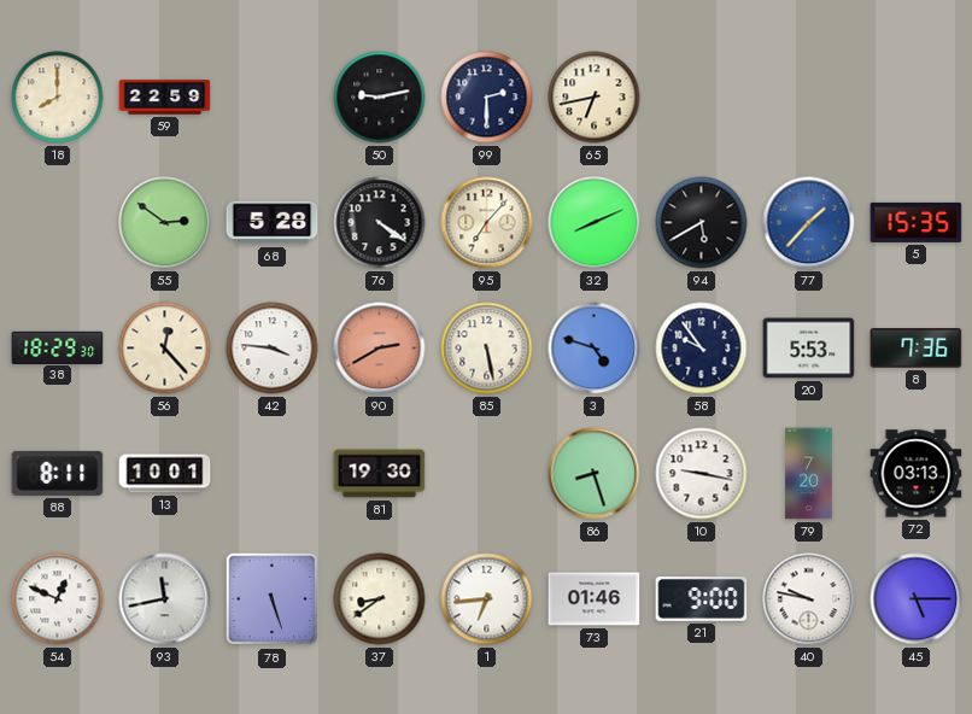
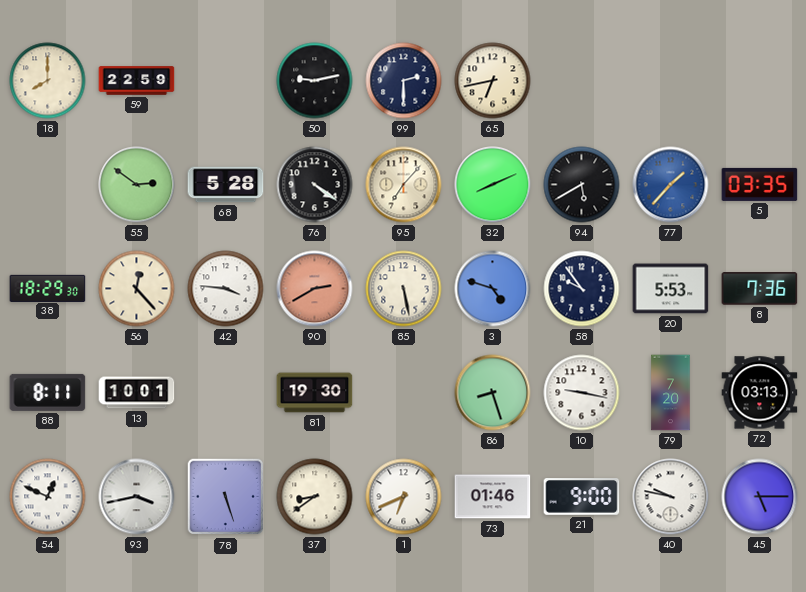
5: 15:35 -> 03:35
93: 11:43 -> 3:43
1: 6:44 -> 6:41
